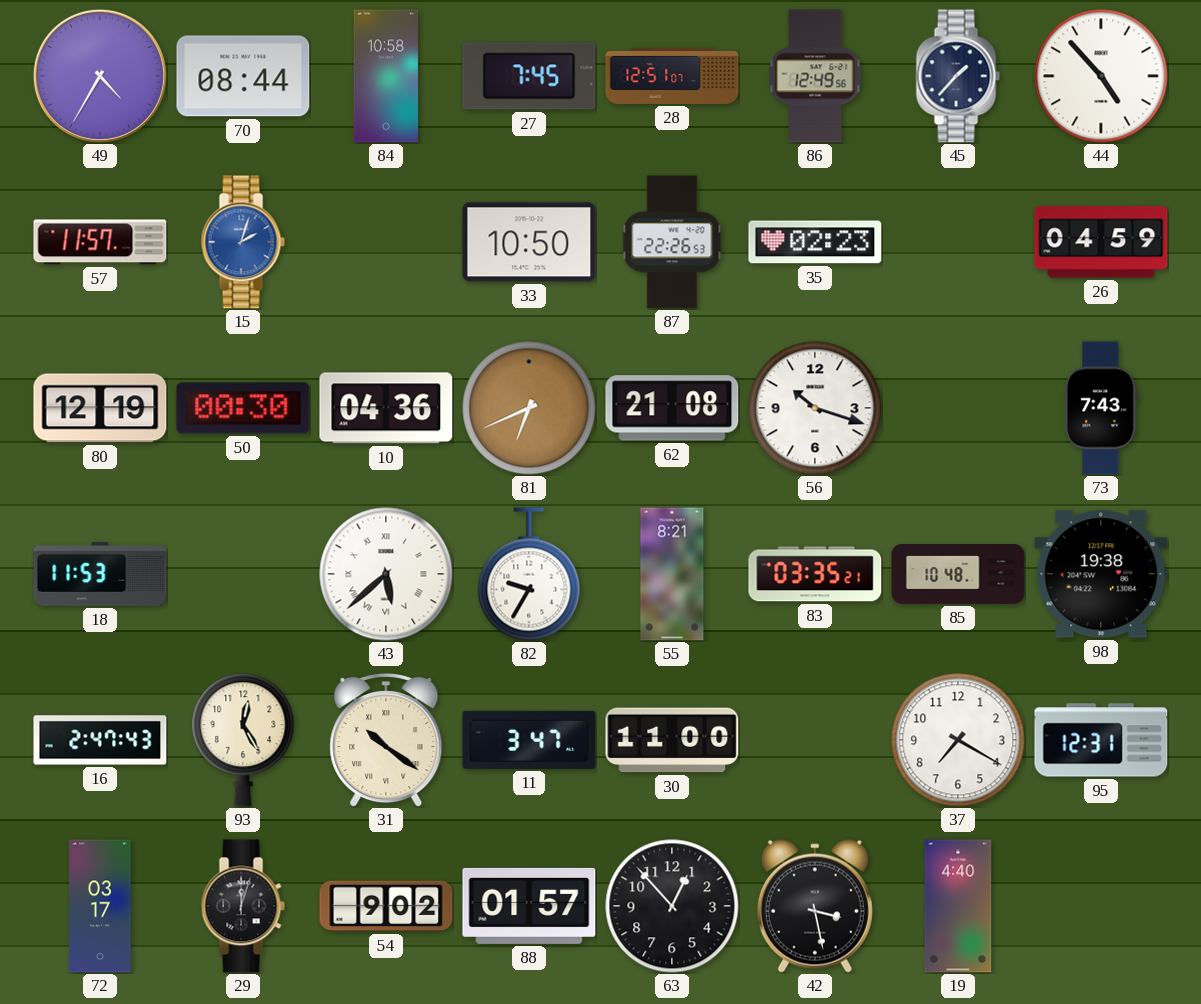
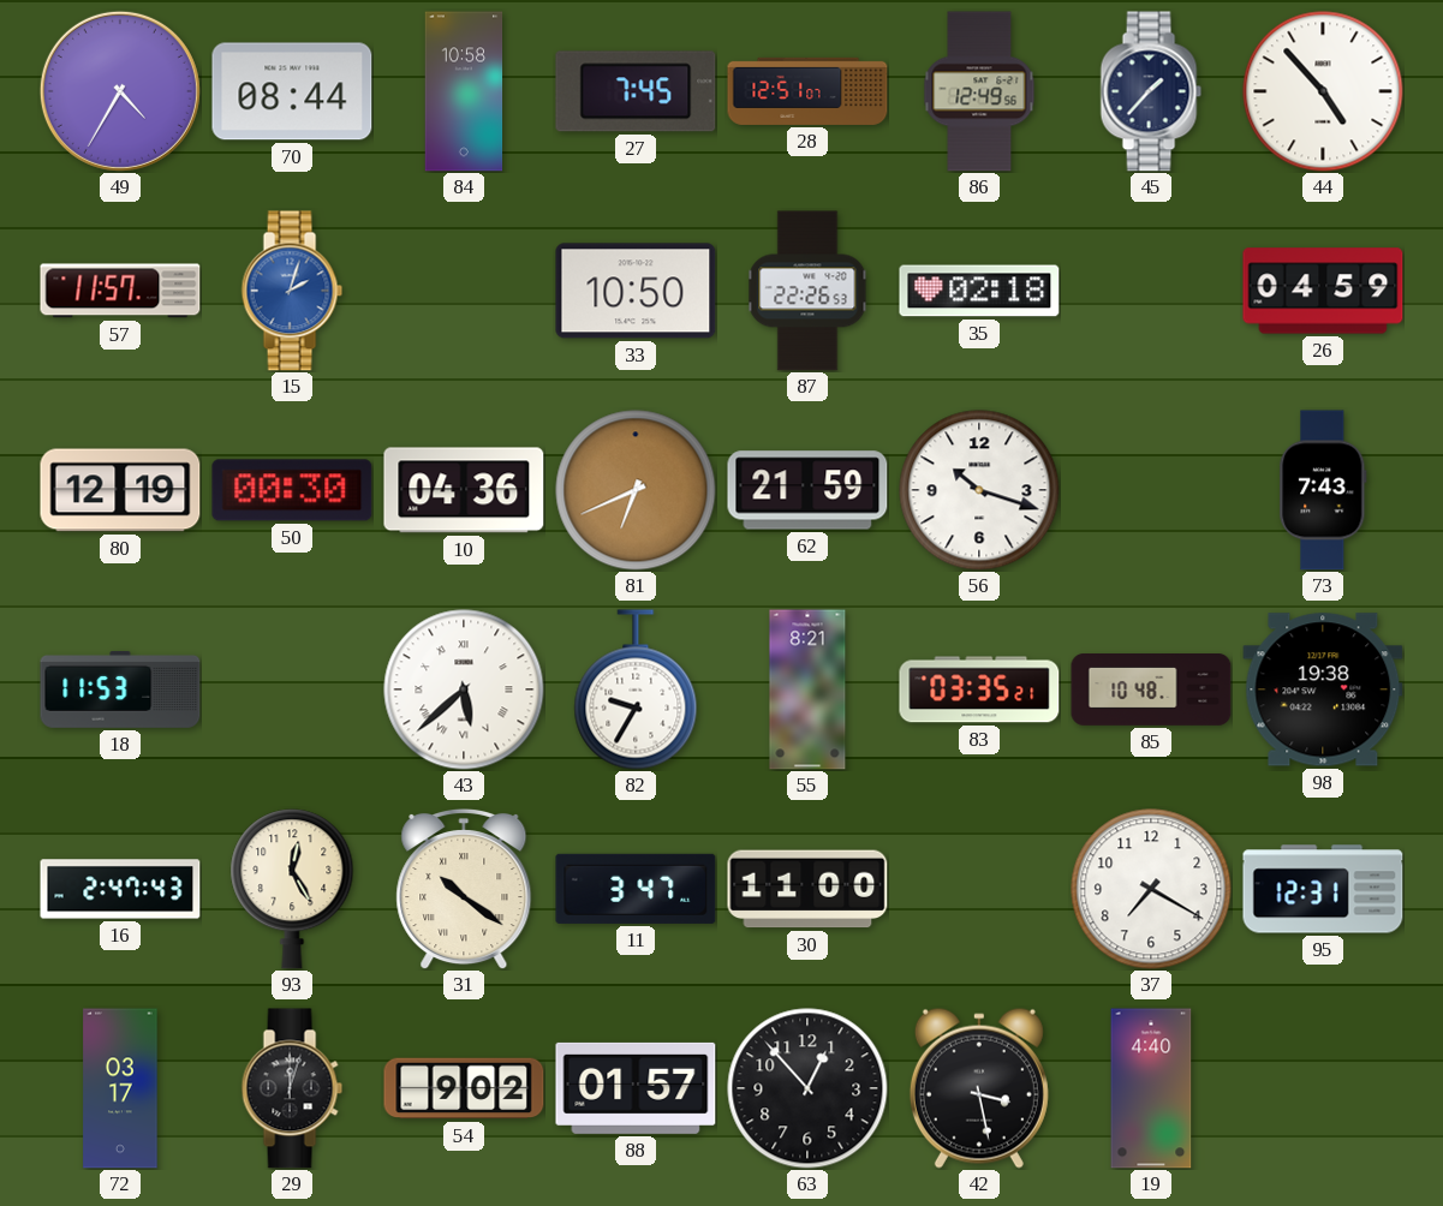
35: 02:23 -> 02:18
62: 21:08 -> 21:59
